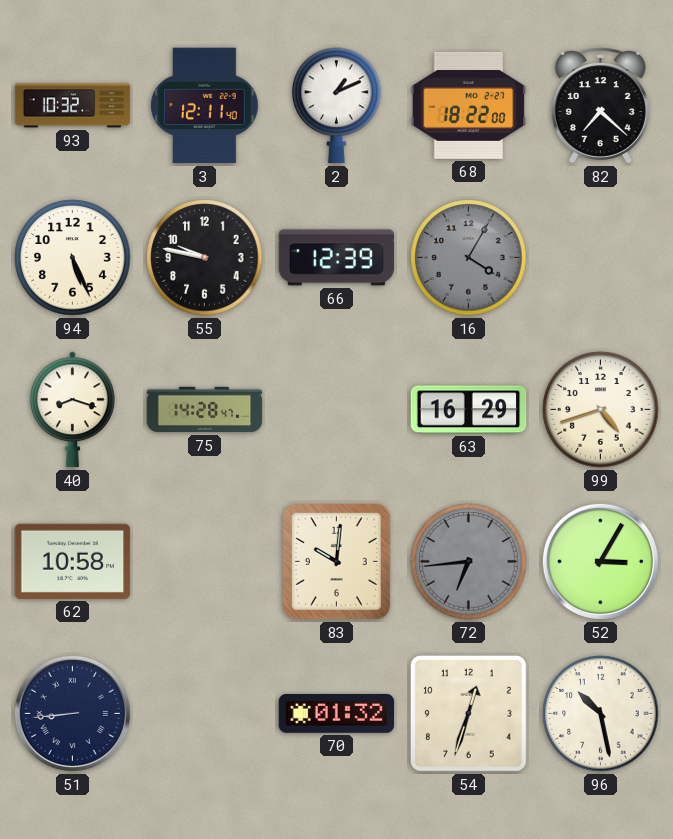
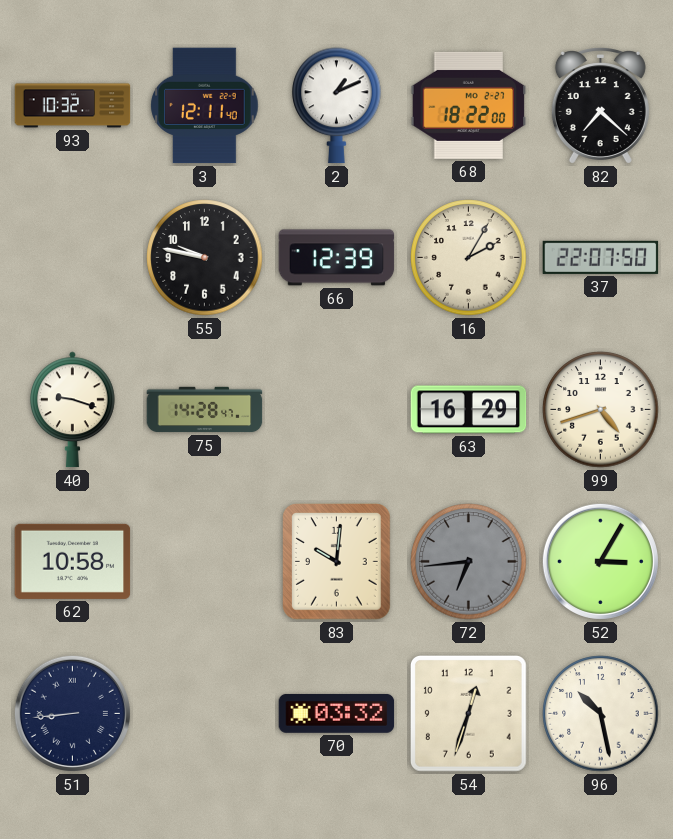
94: 5:26 -> none
16: 4:05 -> 2:05
16 dial: grey -> cream
37: none -> 22:07
40: 8:18 -> 9:18
70: 01:32 -> 03:32
